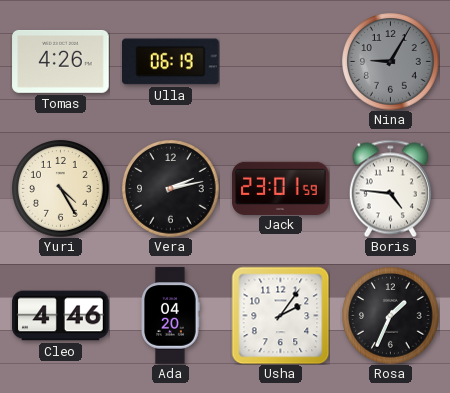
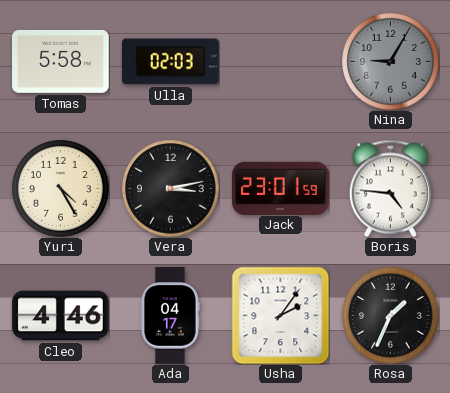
Tomas: 4:26 -> 5:58
Ulla: 06:19 -> 02:03
Vera: 2:13 -> 3:13
Ada: 04:20 -> 04:17
